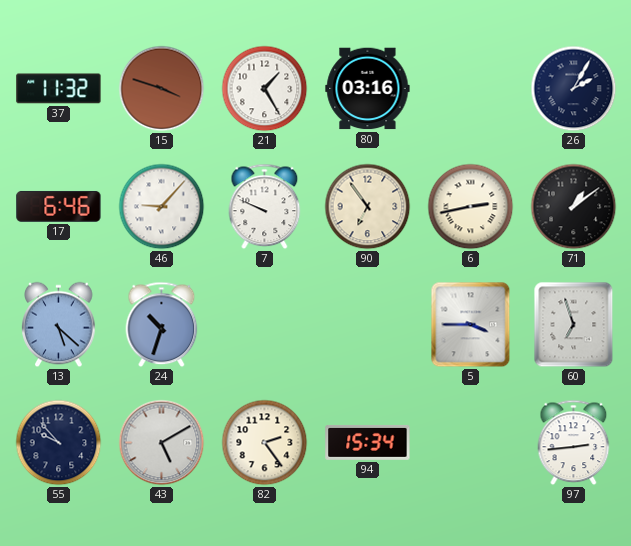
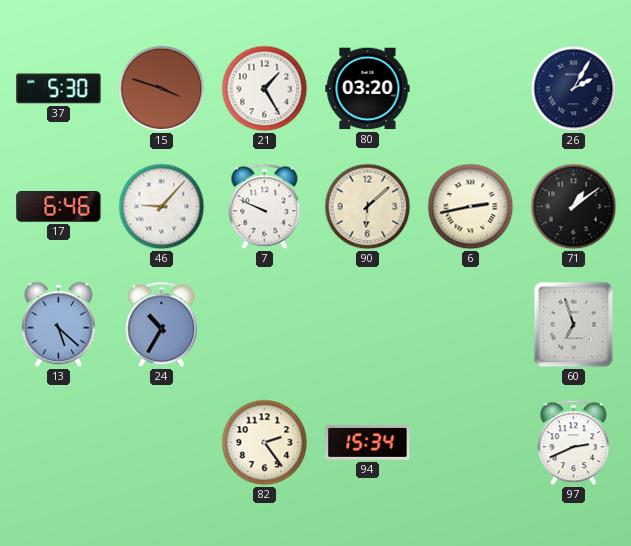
37: 11:32 -> 5:30
80: 03:16 -> 03:20
90: 6:54 -> 6:08
24: 10:33 -> 10:35
5: 3:45 -> none
55: 9:53 -> none
43: 5:10 -> none
97: 2:44 -> 2:41
